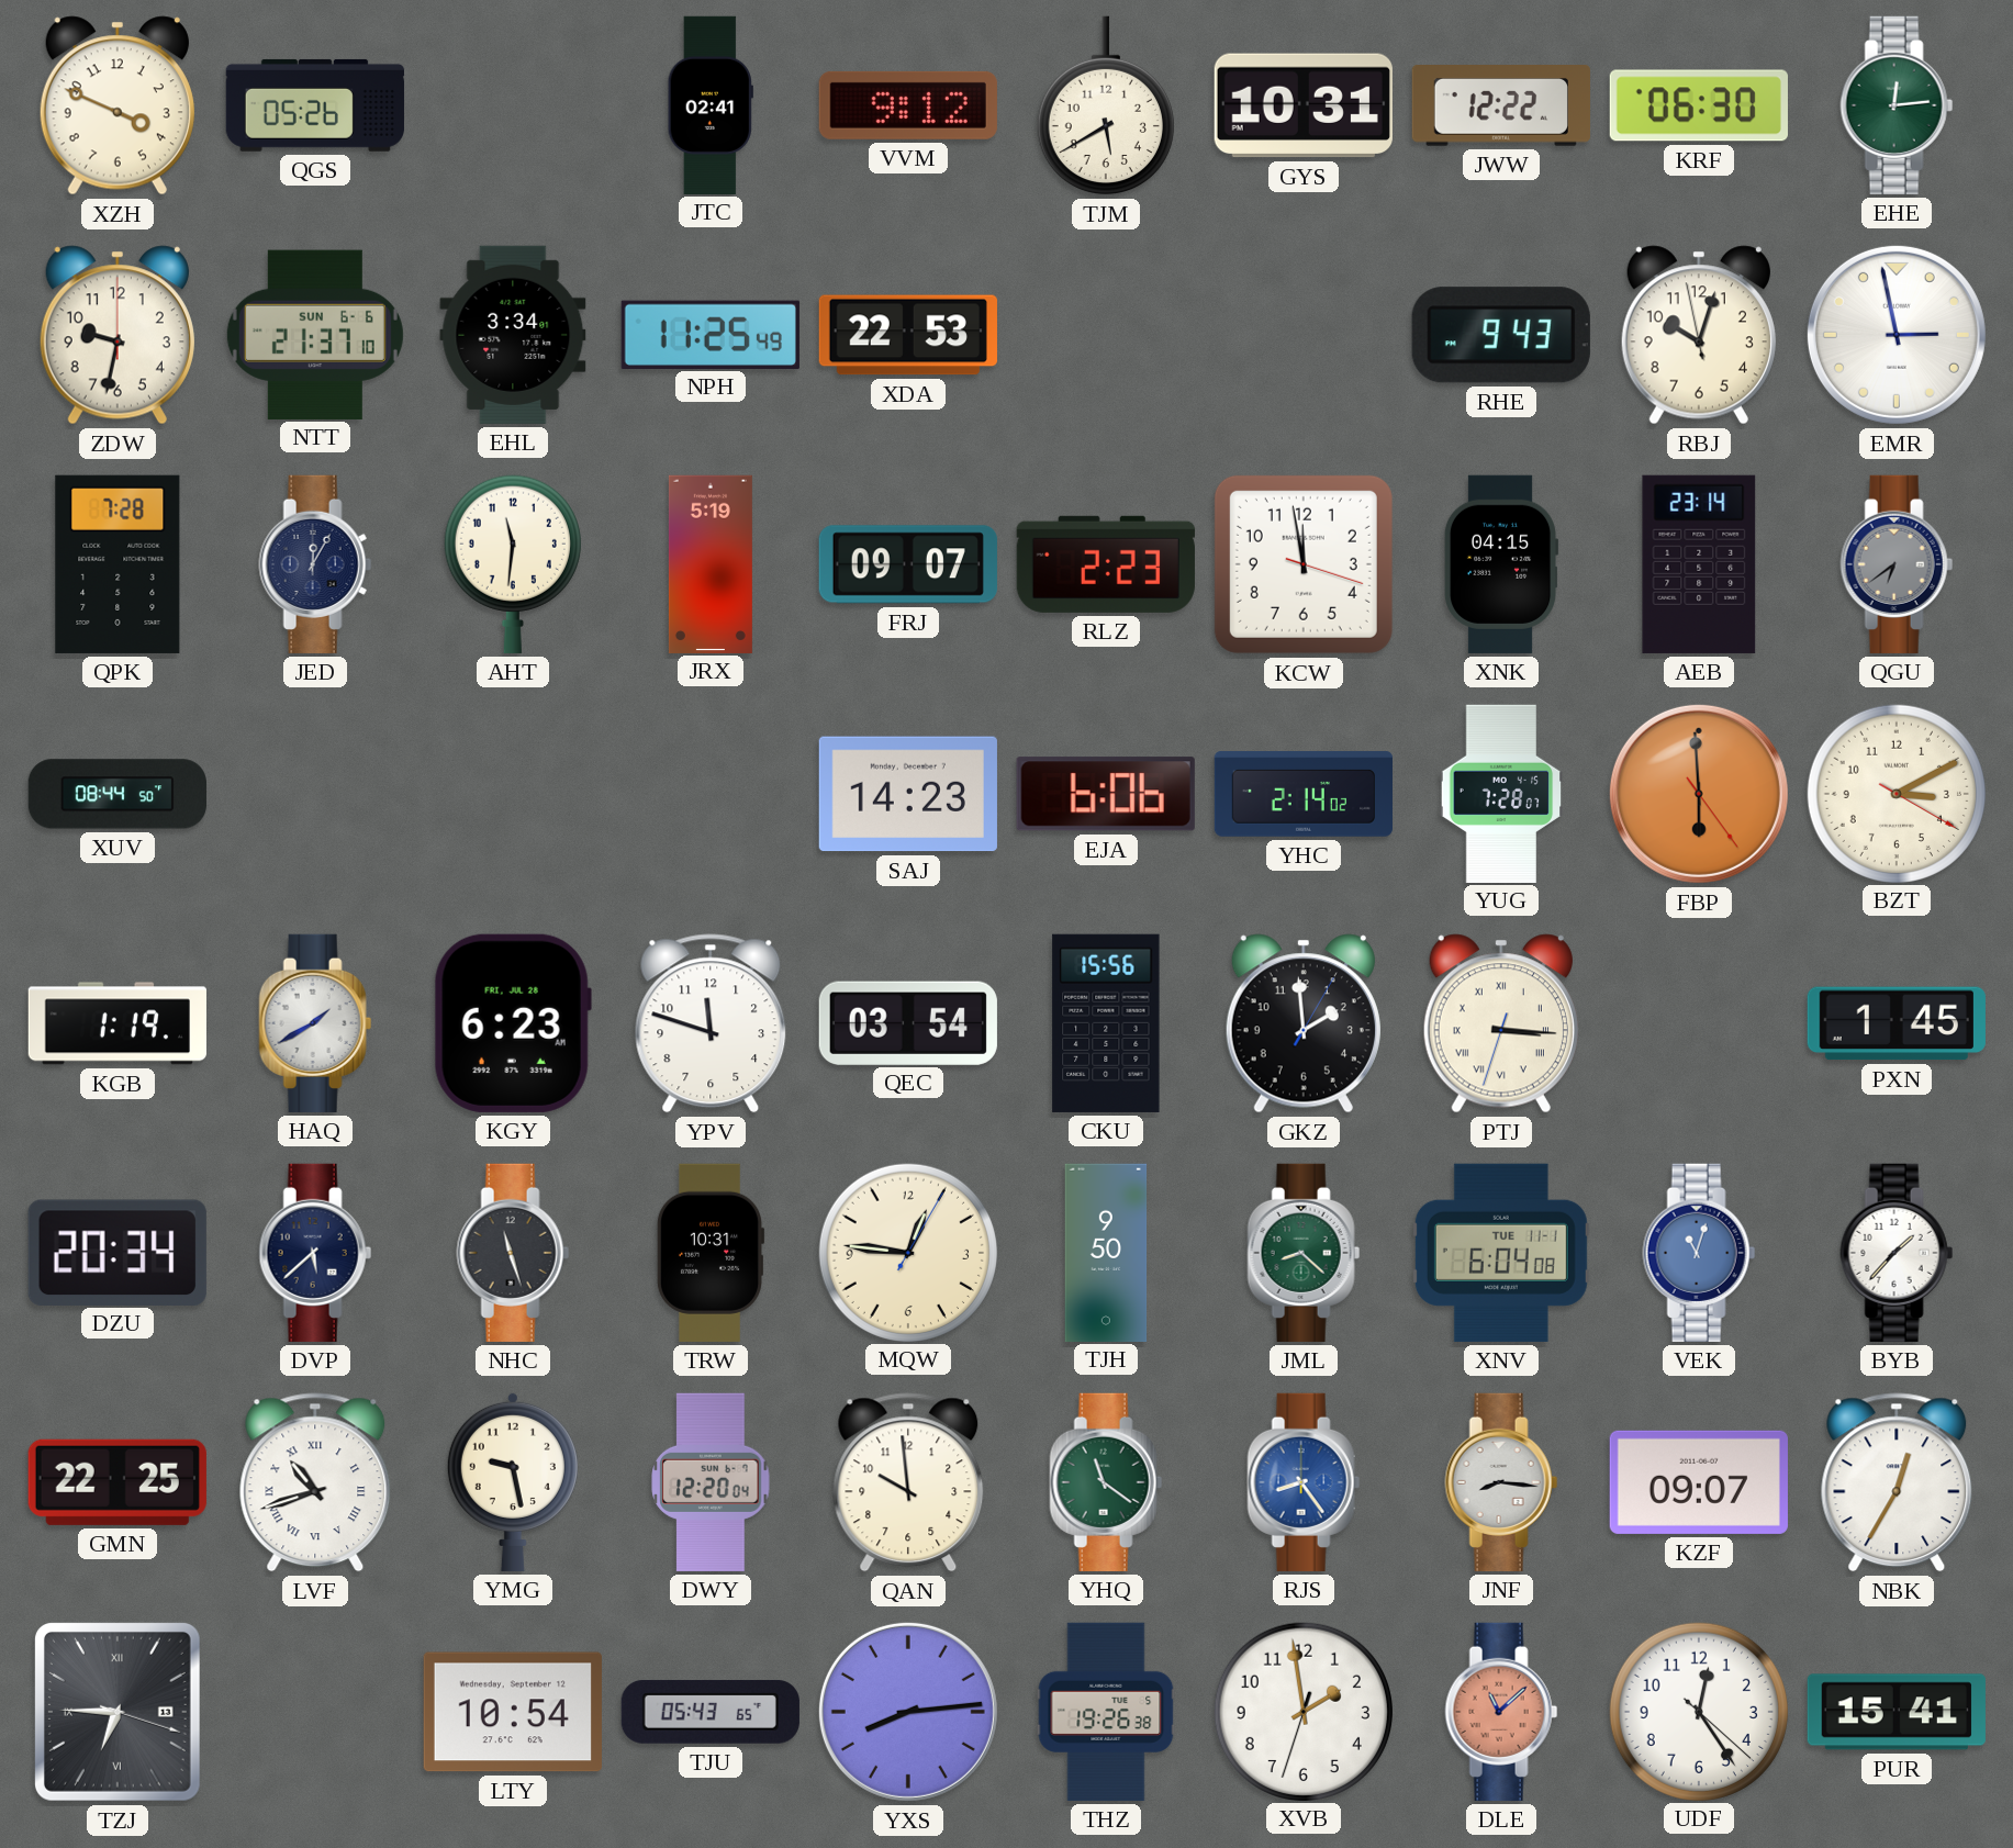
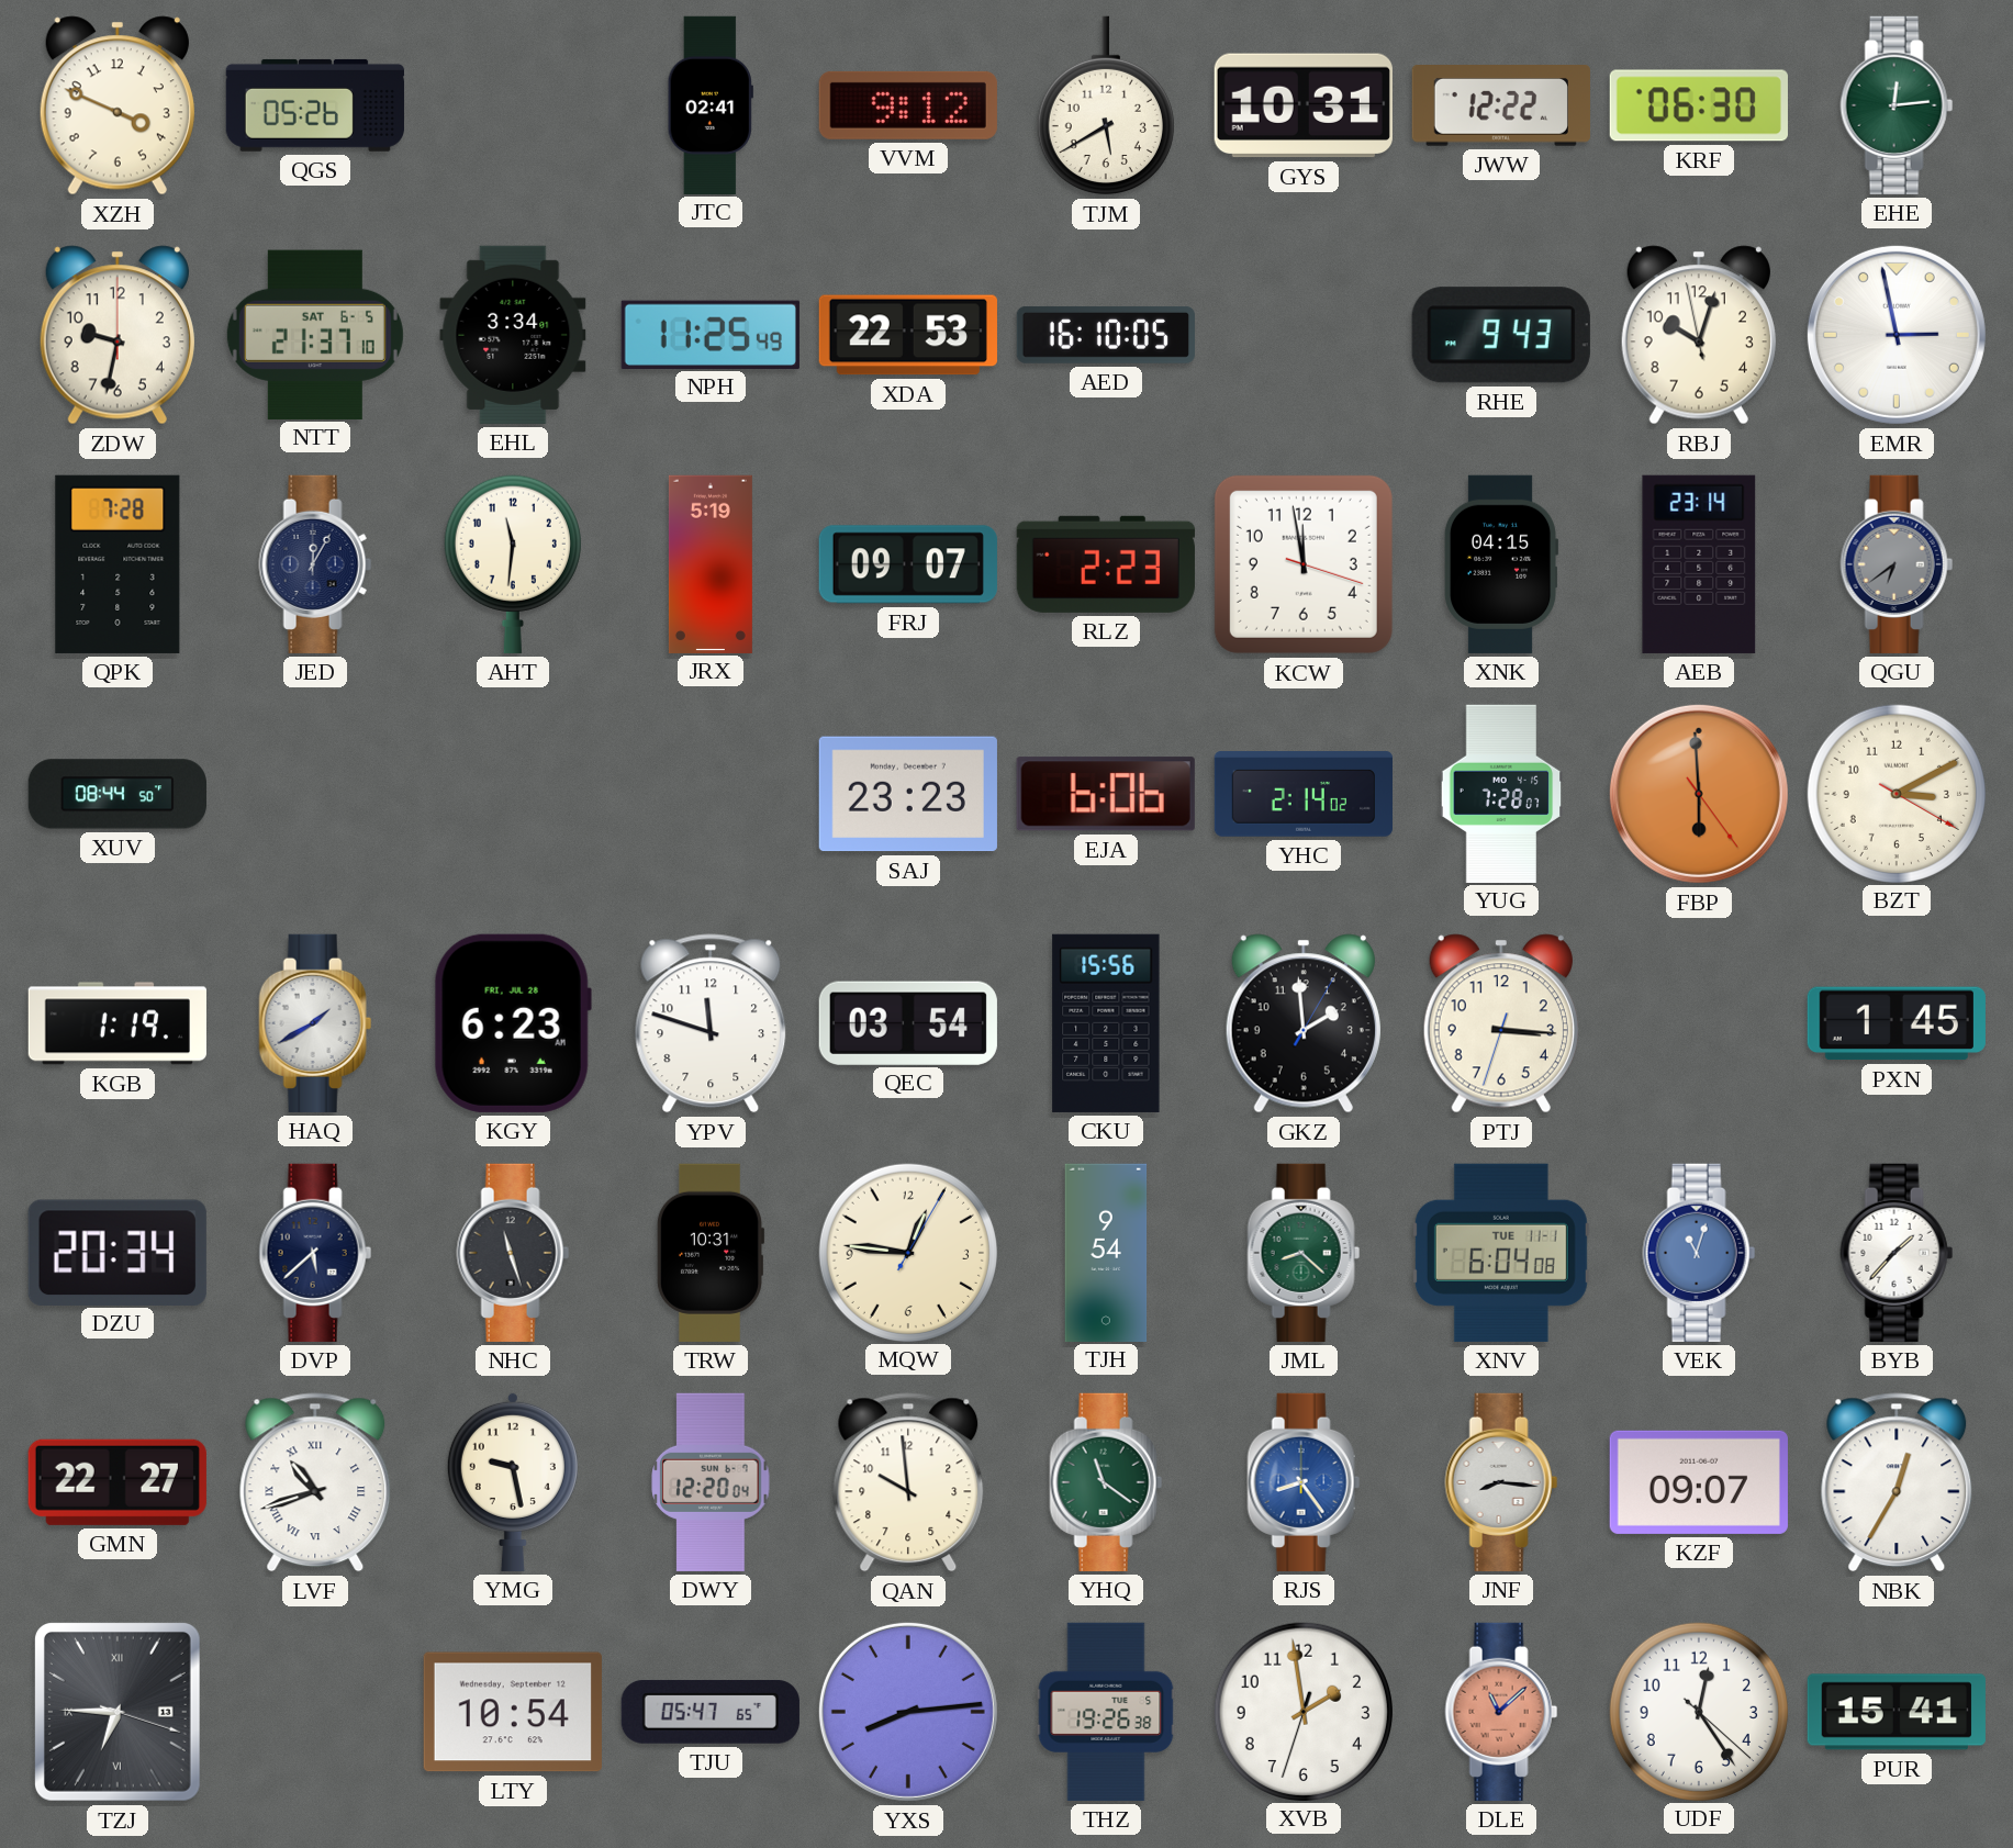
NTT date: SUN 6-6 -> SAT 6-5
AED: none -> 16:10
SAJ: 14:23 -> 23:23
PTJ numerals: Roman -> Arabic
TJH: 9:50 -> 9:54
GMN: 22:25 -> 22:27
TJU: 05:43 -> 05:47
